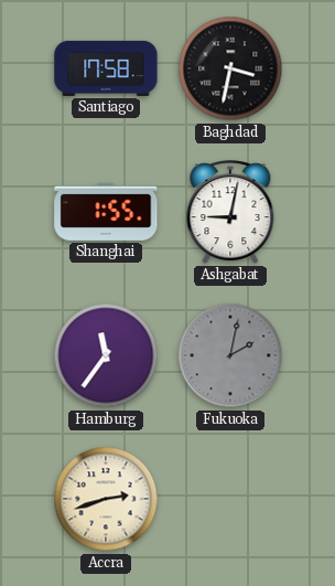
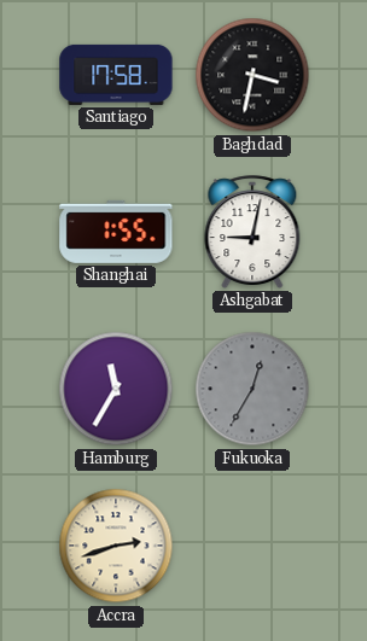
Hamburg: 11:36 -> 11:35
Fukuoka: 2:02 -> 12:35
